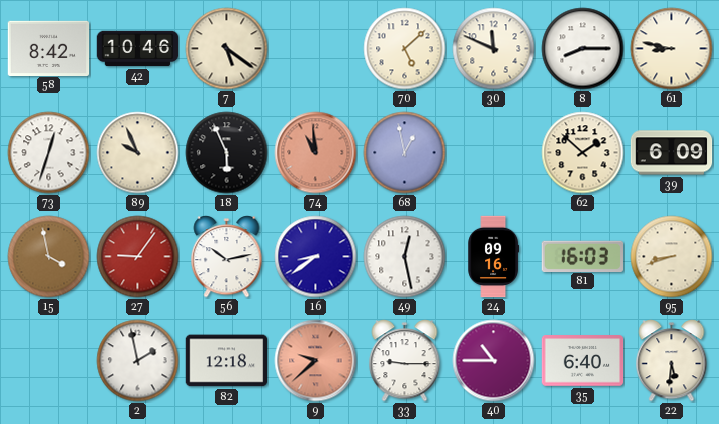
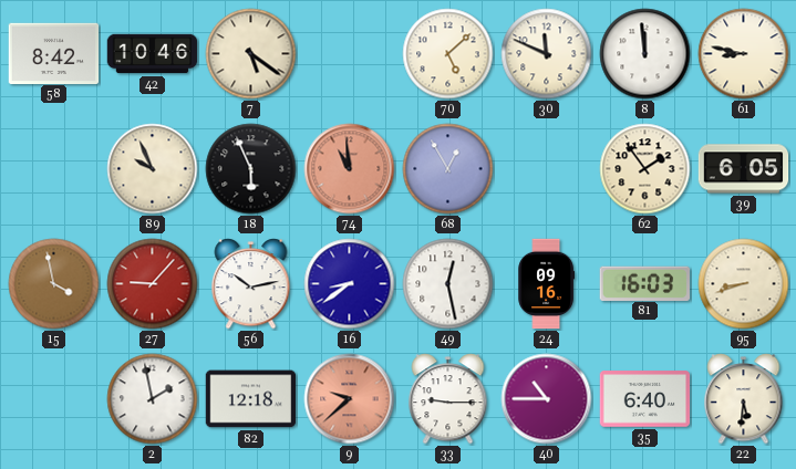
8: 8:15 -> 11:59
73: 12:33 -> none
68: 12:58 -> 12:55
62: 1:52 -> 1:54
39: 6:09 -> 6:05
27: 9:06 -> 9:07
